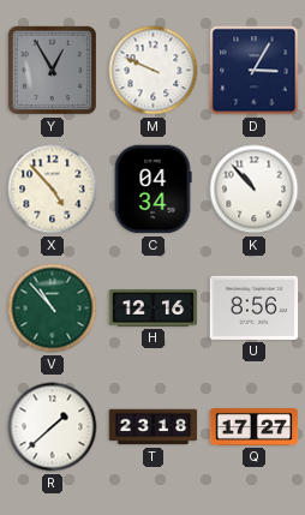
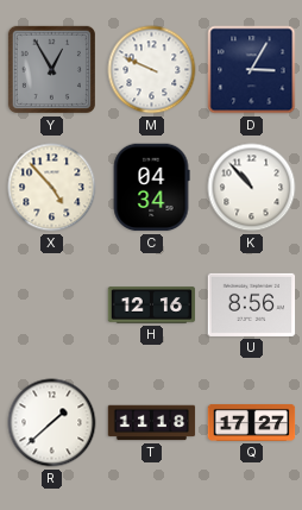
V: 10:53 -> none
T: 23:18 -> 11:18
